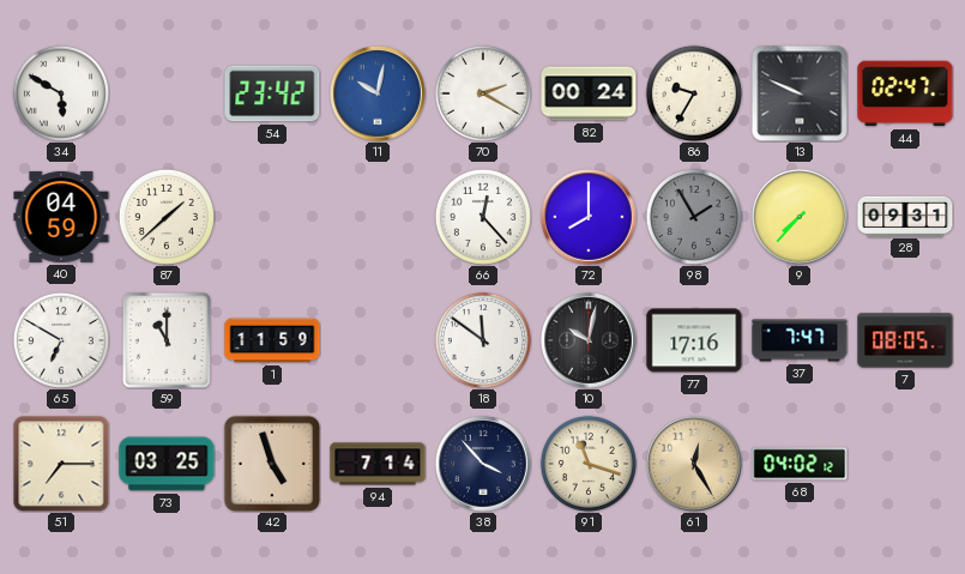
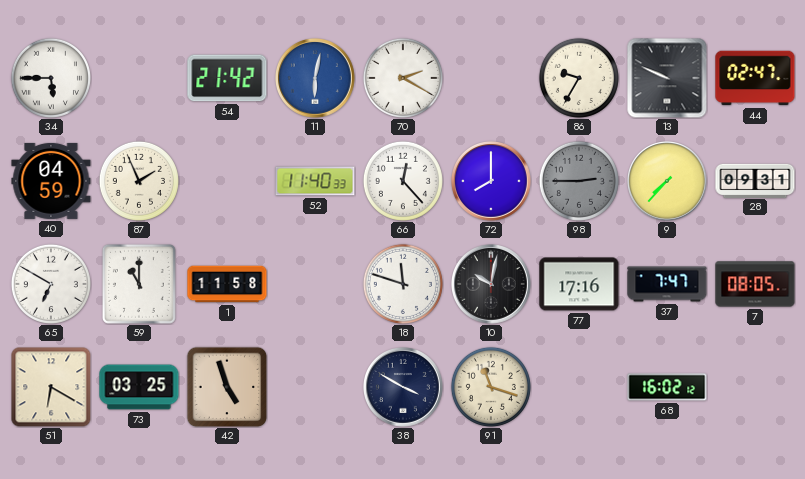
34: 5:50 -> 5:45
54: 23:42 -> 21:42
11: 10:02 -> 6:02
82: 00:24 -> none
87: 1:38 -> 1:56
52: none -> 11:40
98: 1:55 -> 2:45
1: 11:59 -> 11:58
18: 11:51 -> 11:48
51: 7:15 -> 6:20
94: 7:14 -> none
38: 3:53 -> 3:50
61: 12:25 -> none
68: 04:02 -> 16:02
